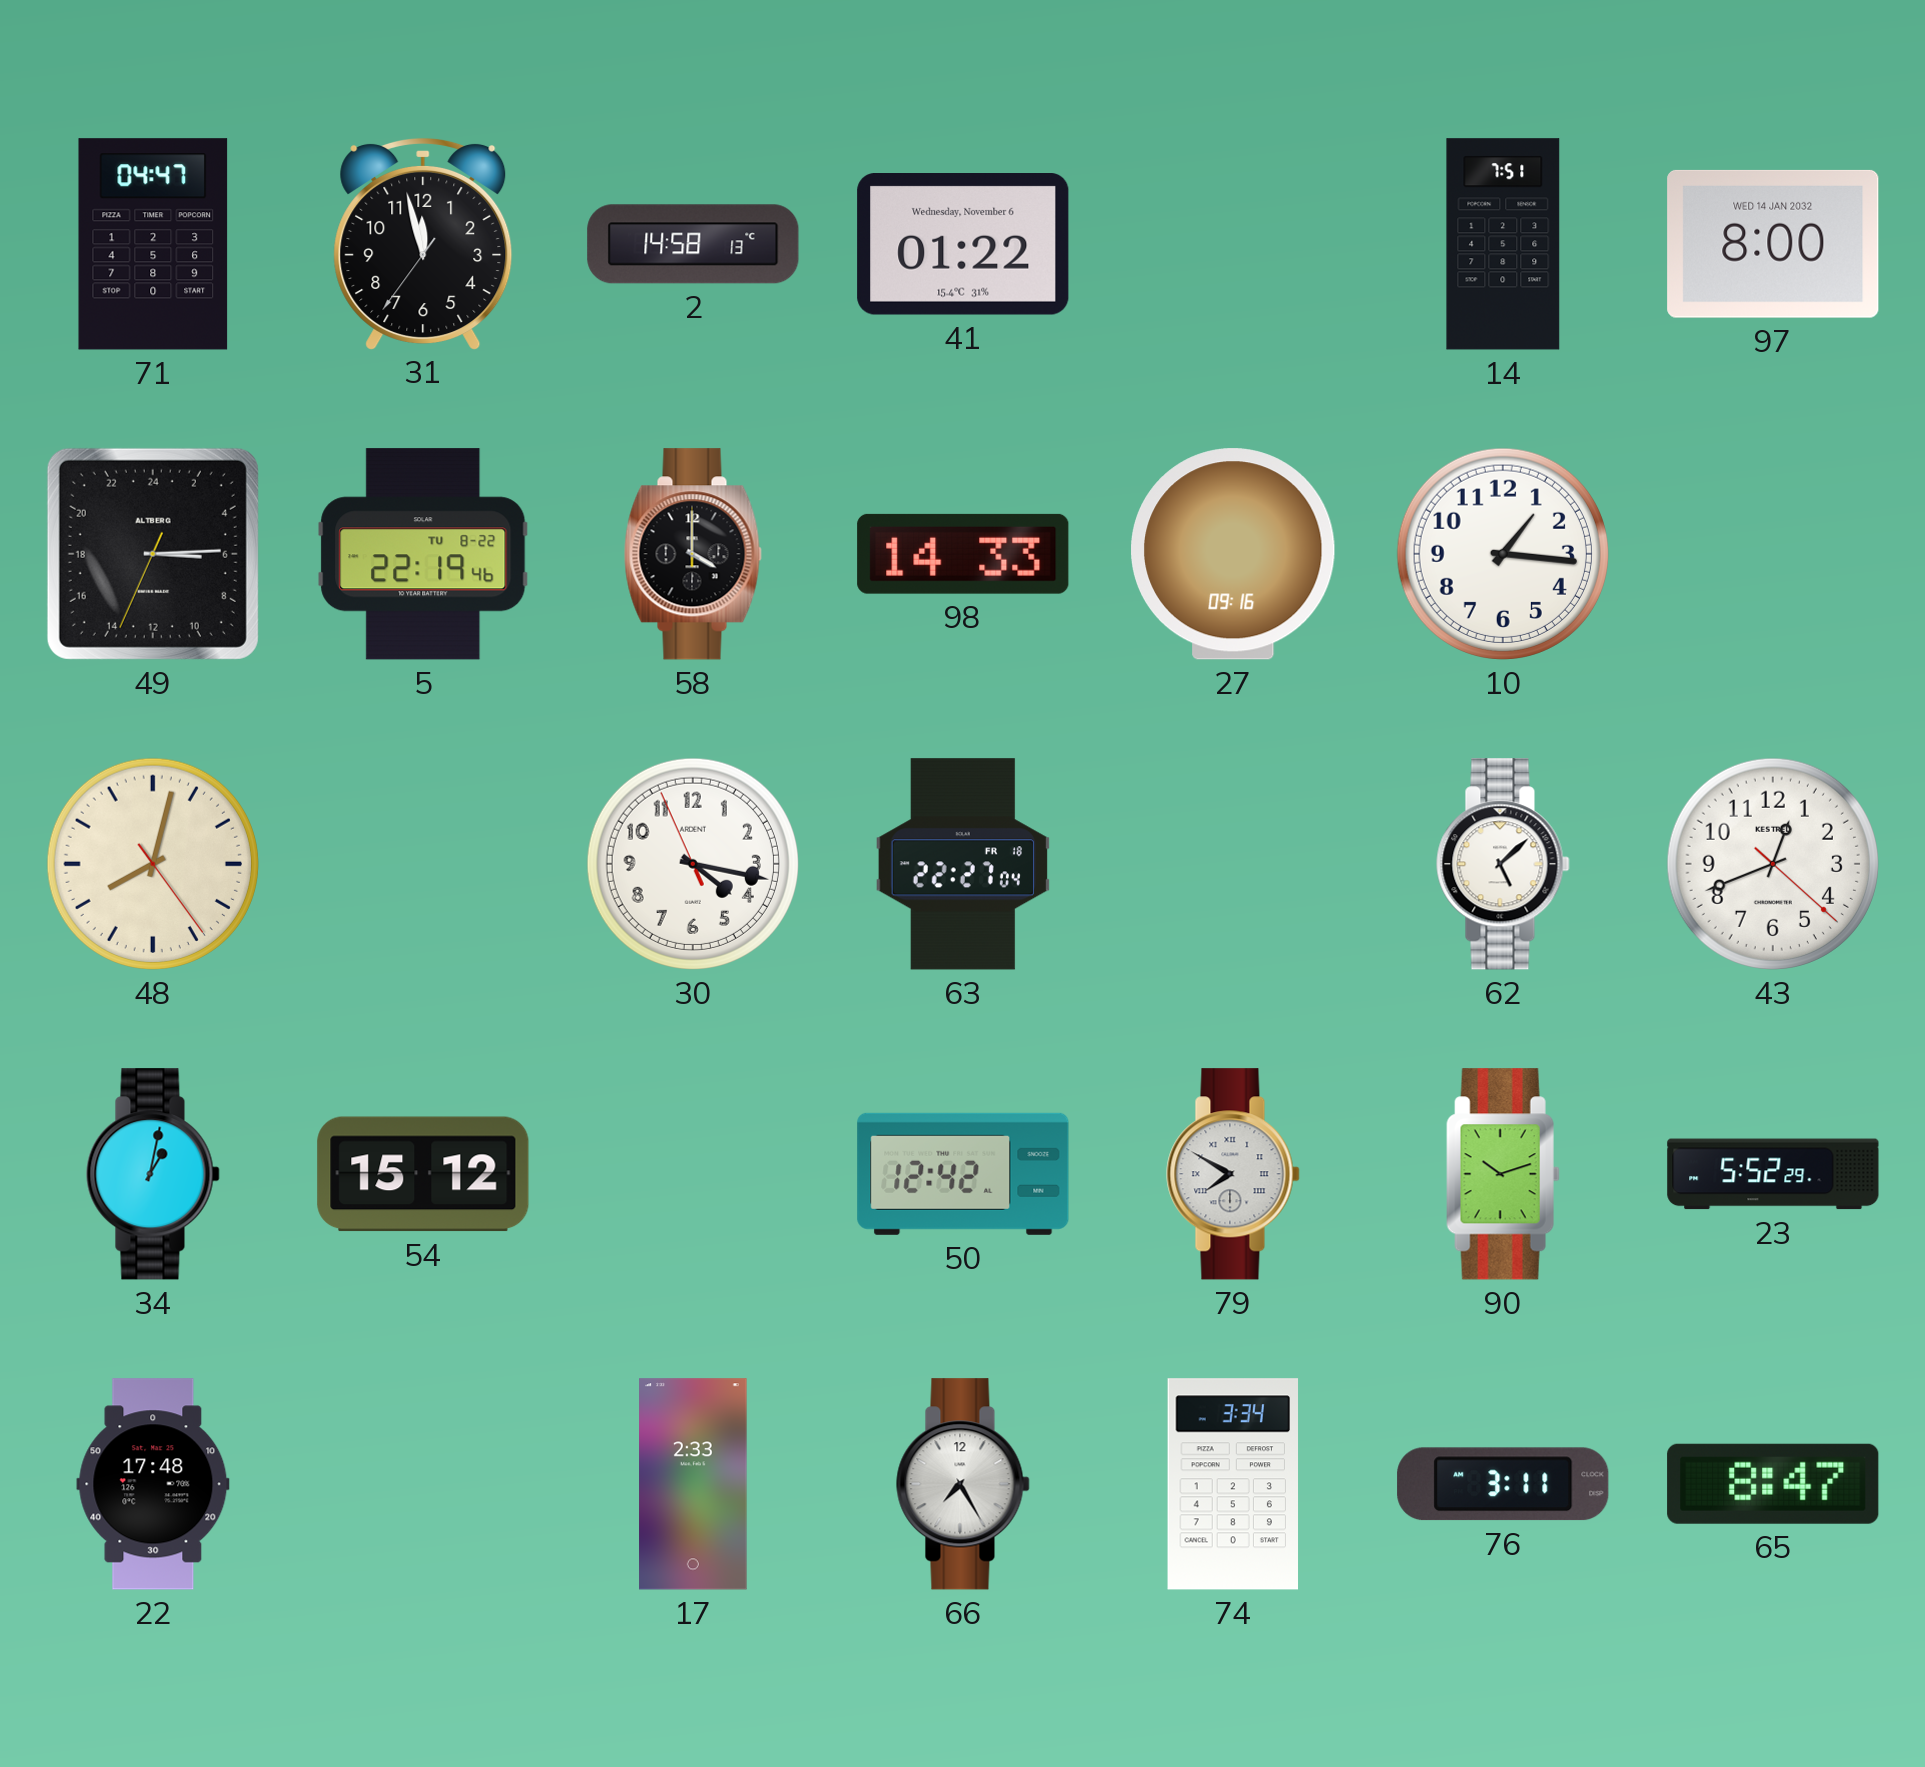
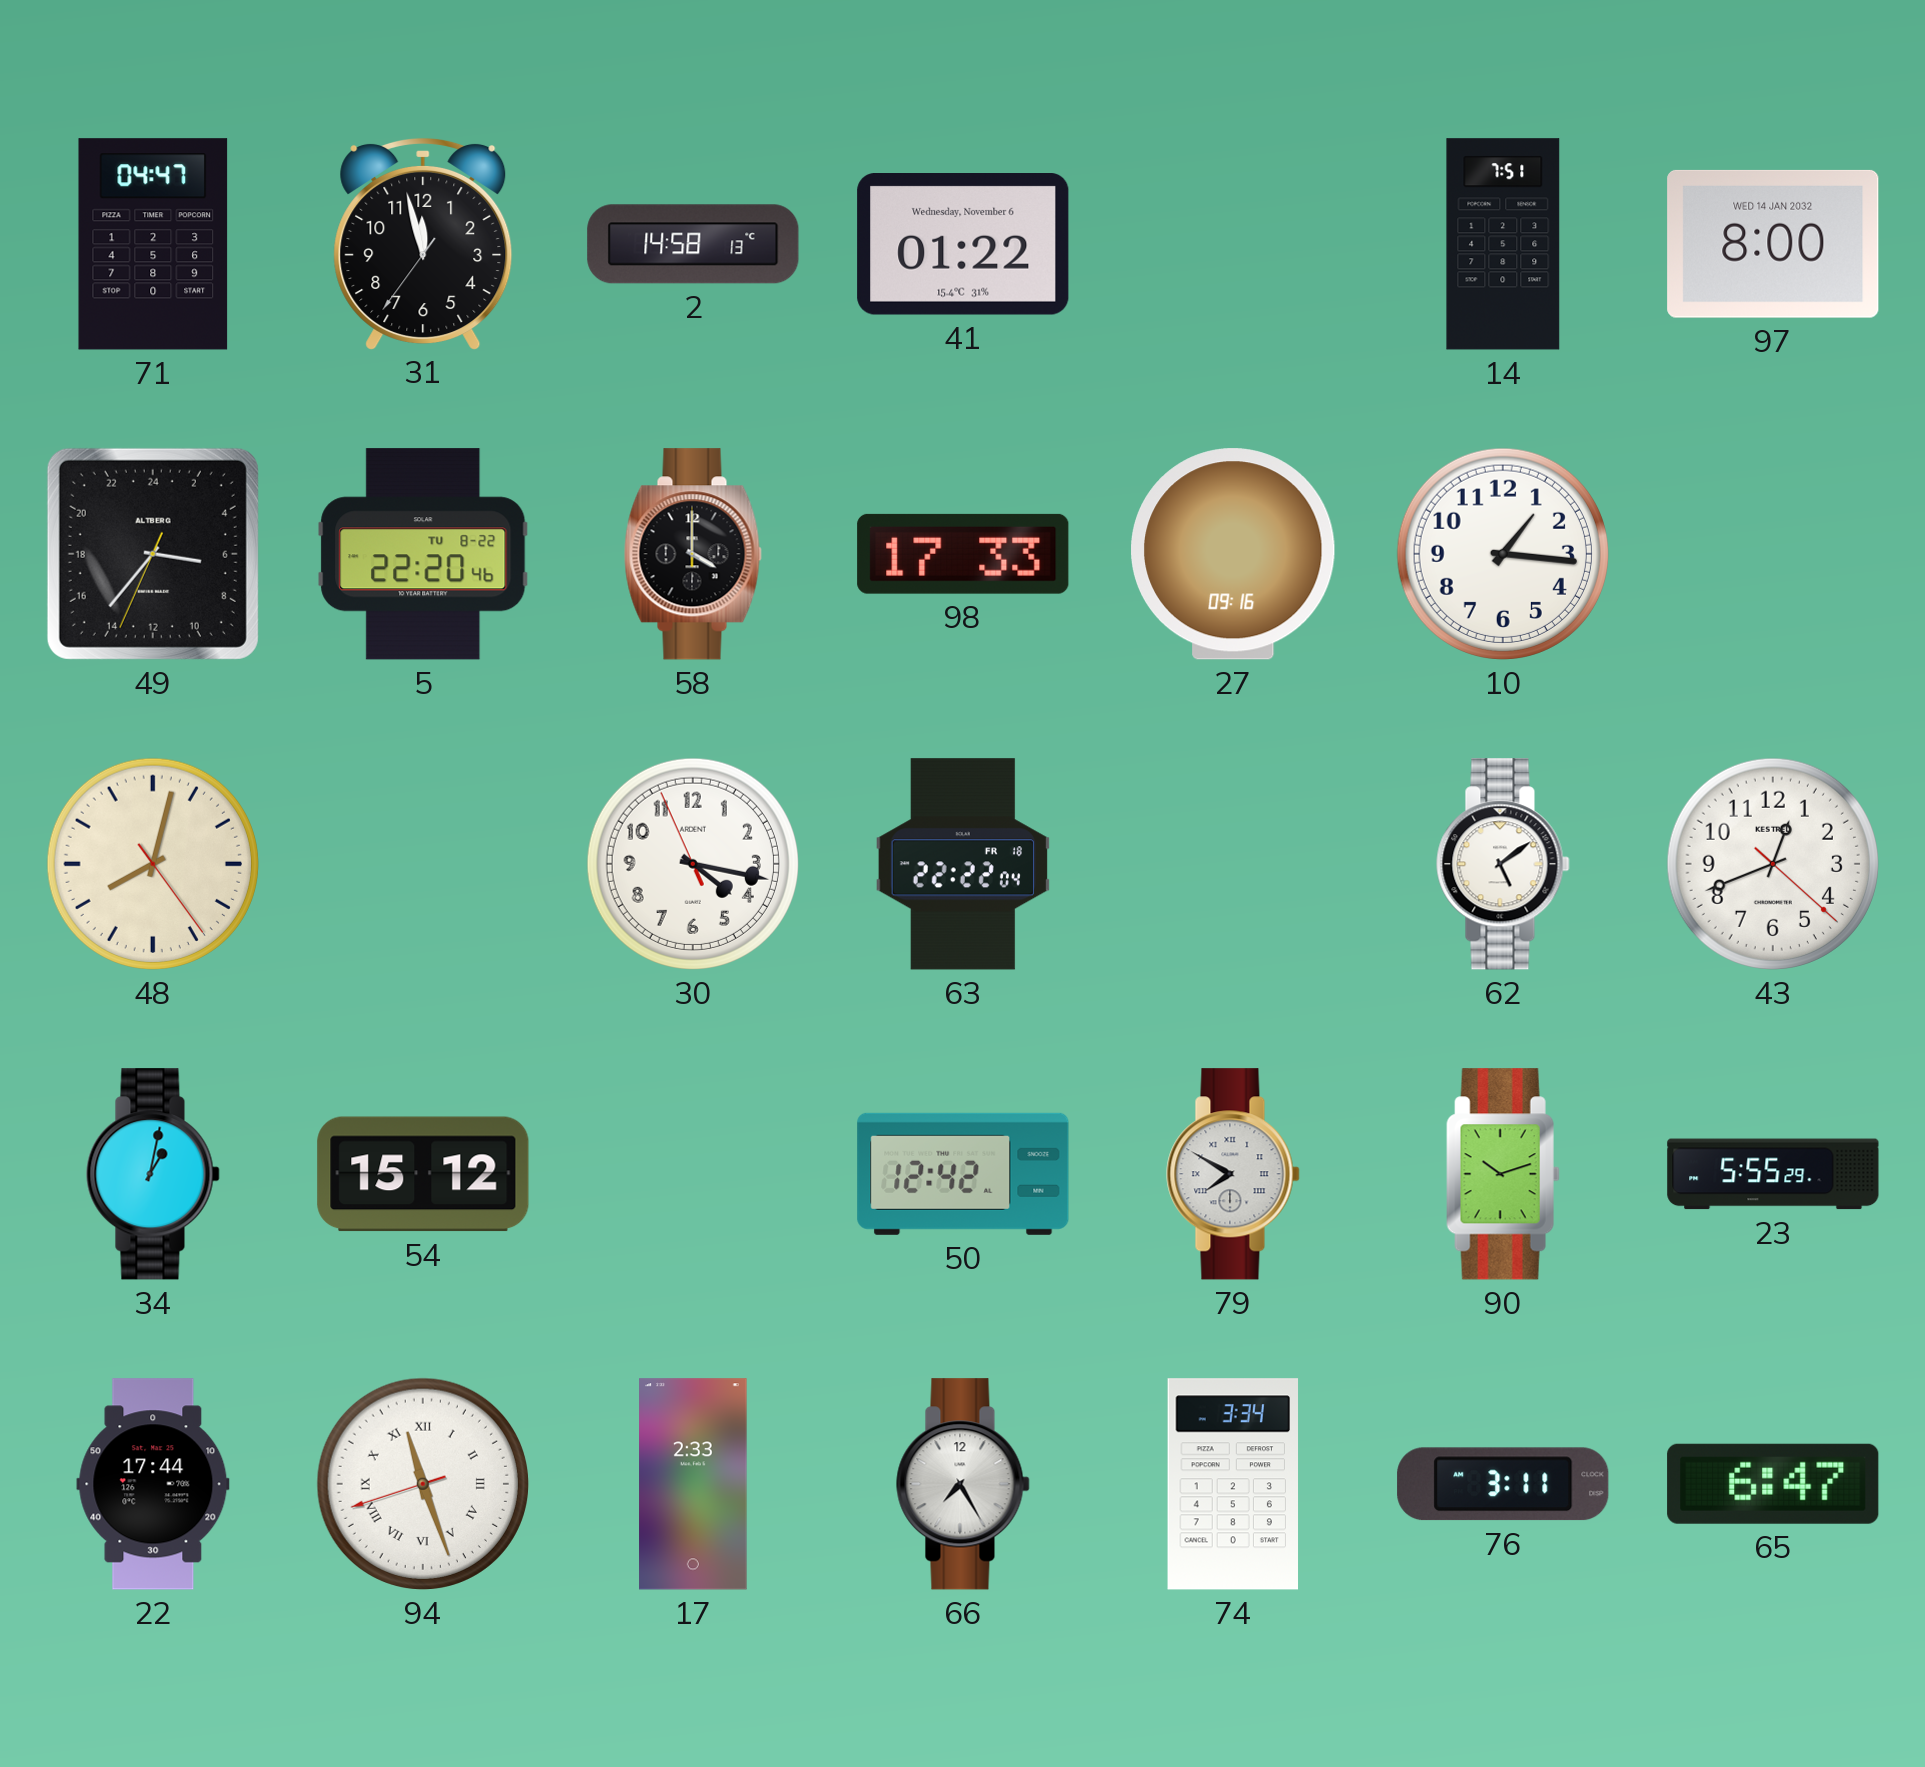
49: 6:14 -> 6:36
5: 22:19 -> 22:20
98: 14:33 -> 17:33
63: 22:27 -> 22:22
62: 5:08 -> 5:09
23: 5:52 -> 5:55
22: 17:48 -> 17:44
94: none -> 11:26
65: 8:47 -> 6:47
